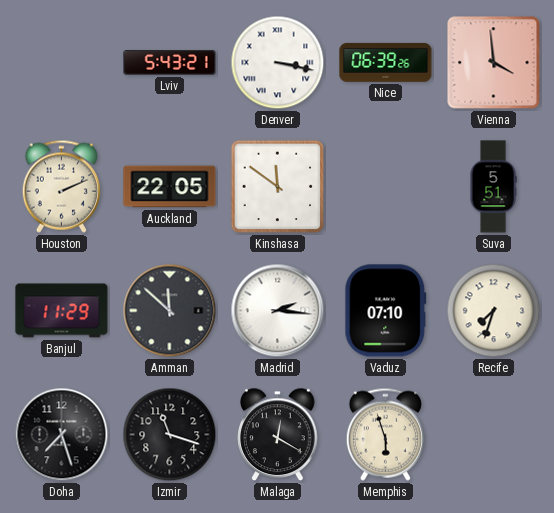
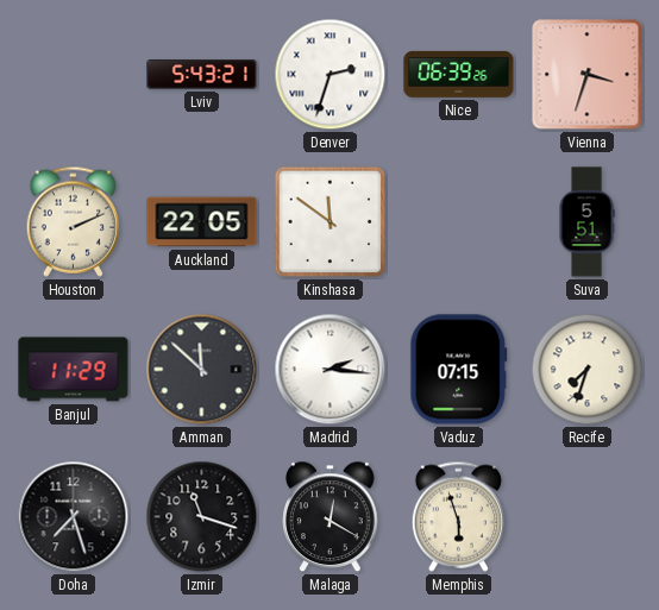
Denver: 3:17 -> 2:33
Vienna: 3:59 -> 3:33
Vaduz: 07:10 -> 07:15
